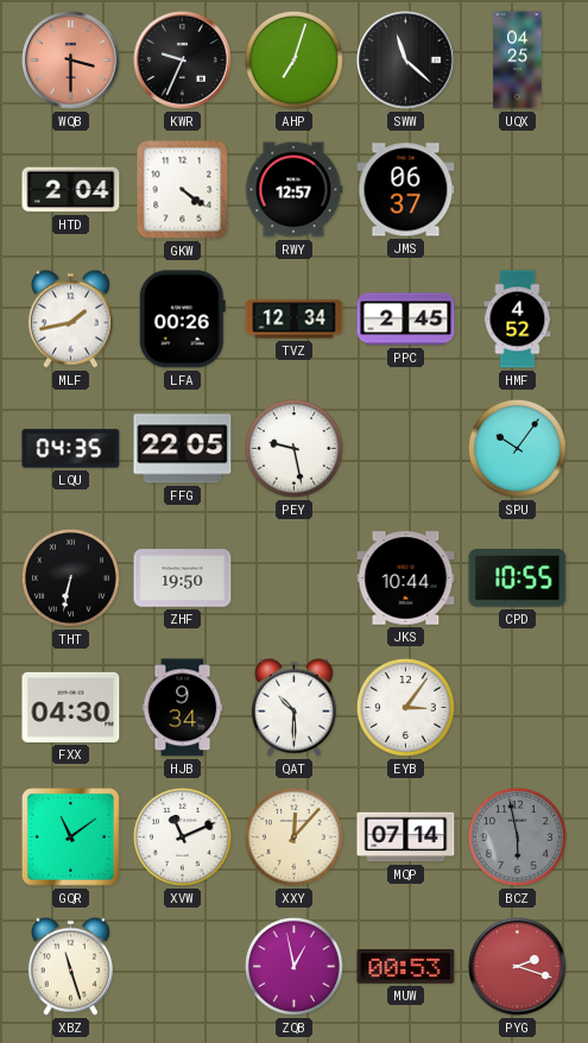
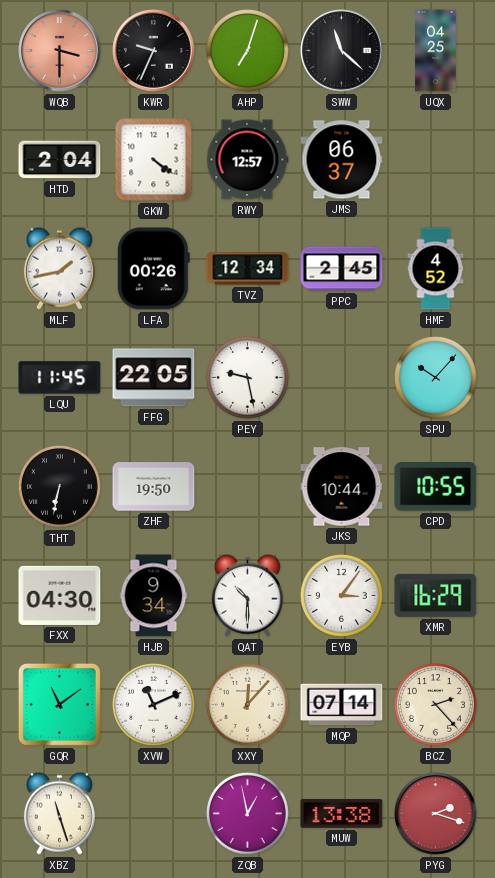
LQU: 04:35 -> 11:45
SPU: 10:06 -> 10:07
XMR: none -> 16:29
BCZ: 5:58 -> 2:23
BCZ dial: grey -> cream
MUW: 00:53 -> 13:38
